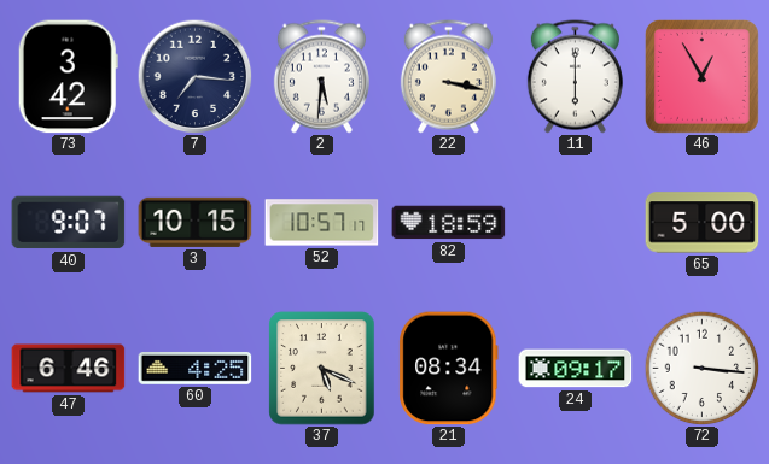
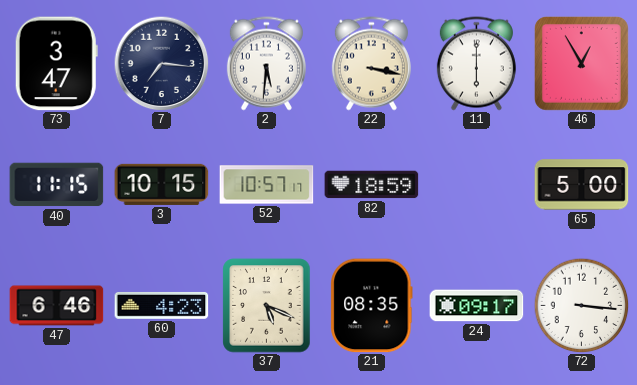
73: 3:42 -> 3:47
40: 9:07 -> 11:15
60: 4:25 -> 4:23
21: 08:34 -> 08:35
